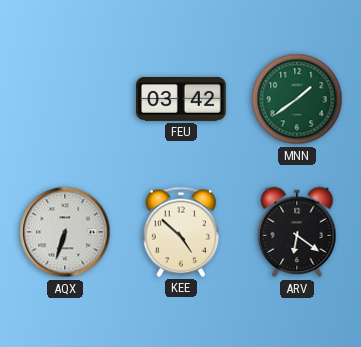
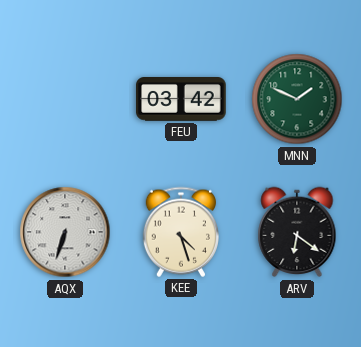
MNN: 1:39 -> 1:49
KEE: 4:52 -> 4:27
